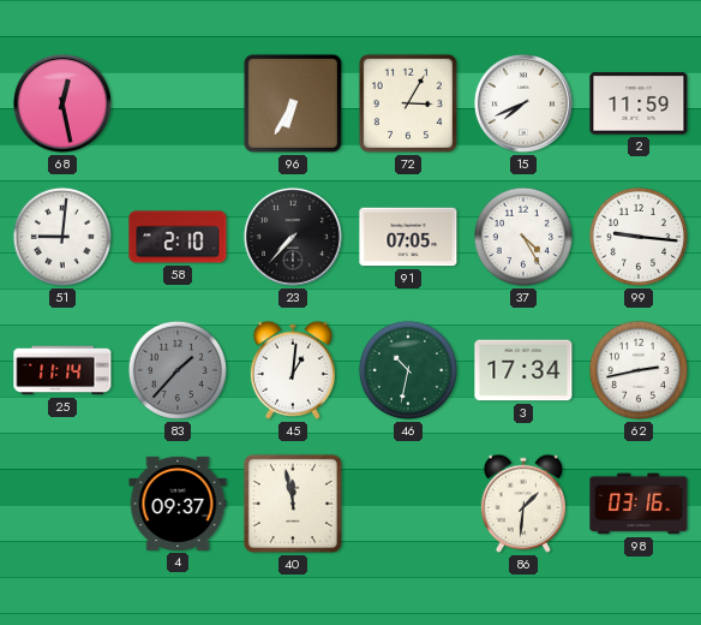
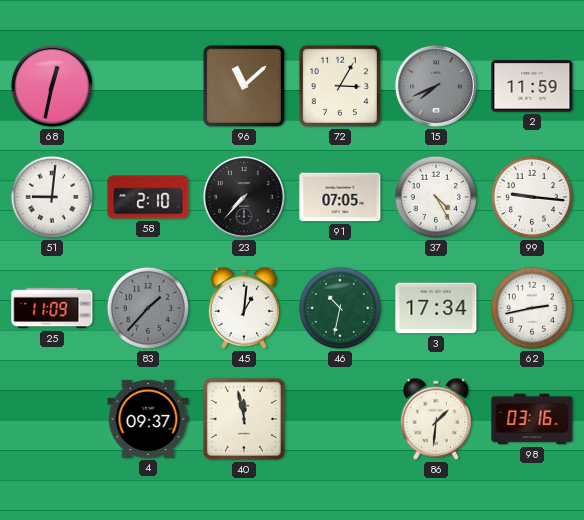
68: 12:28 -> 12:32
96: 6:35 -> 11:08
15 dial: white -> grey
25: 11:14 -> 11:09
